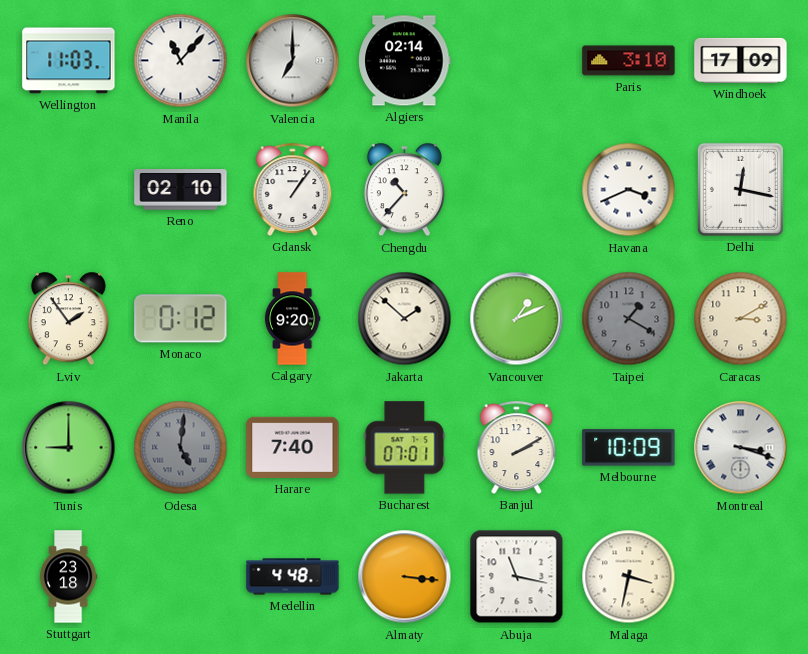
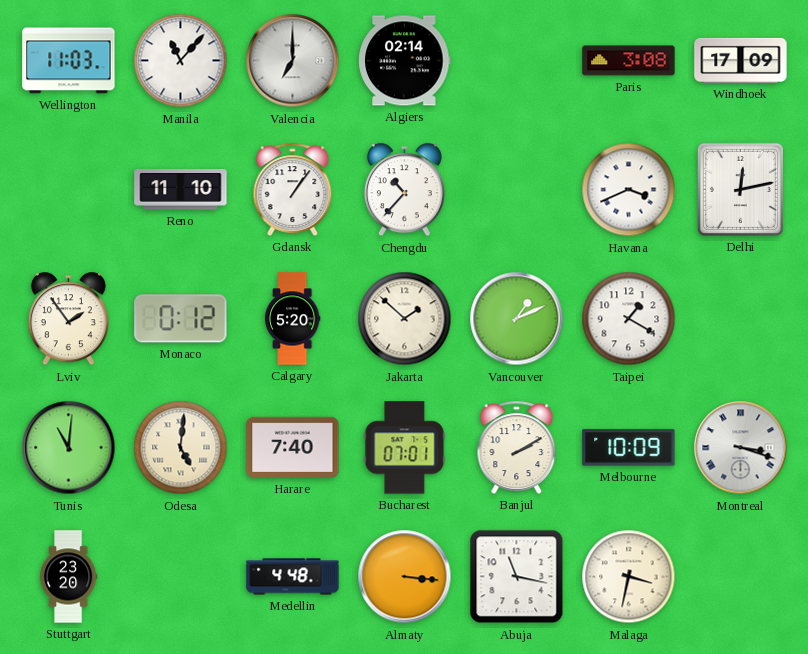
Paris: 3:10 -> 3:08
Reno: 02:10 -> 11:10
Delhi: 12:17 -> 12:13
Calgary: 9:20 -> 5:20
Taipei dial: grey -> white
Caracas: 3:10 -> none
Tunis: 9:00 -> 11:01
Odesa dial: grey -> cream
Stuttgart: 23:18 -> 23:20
